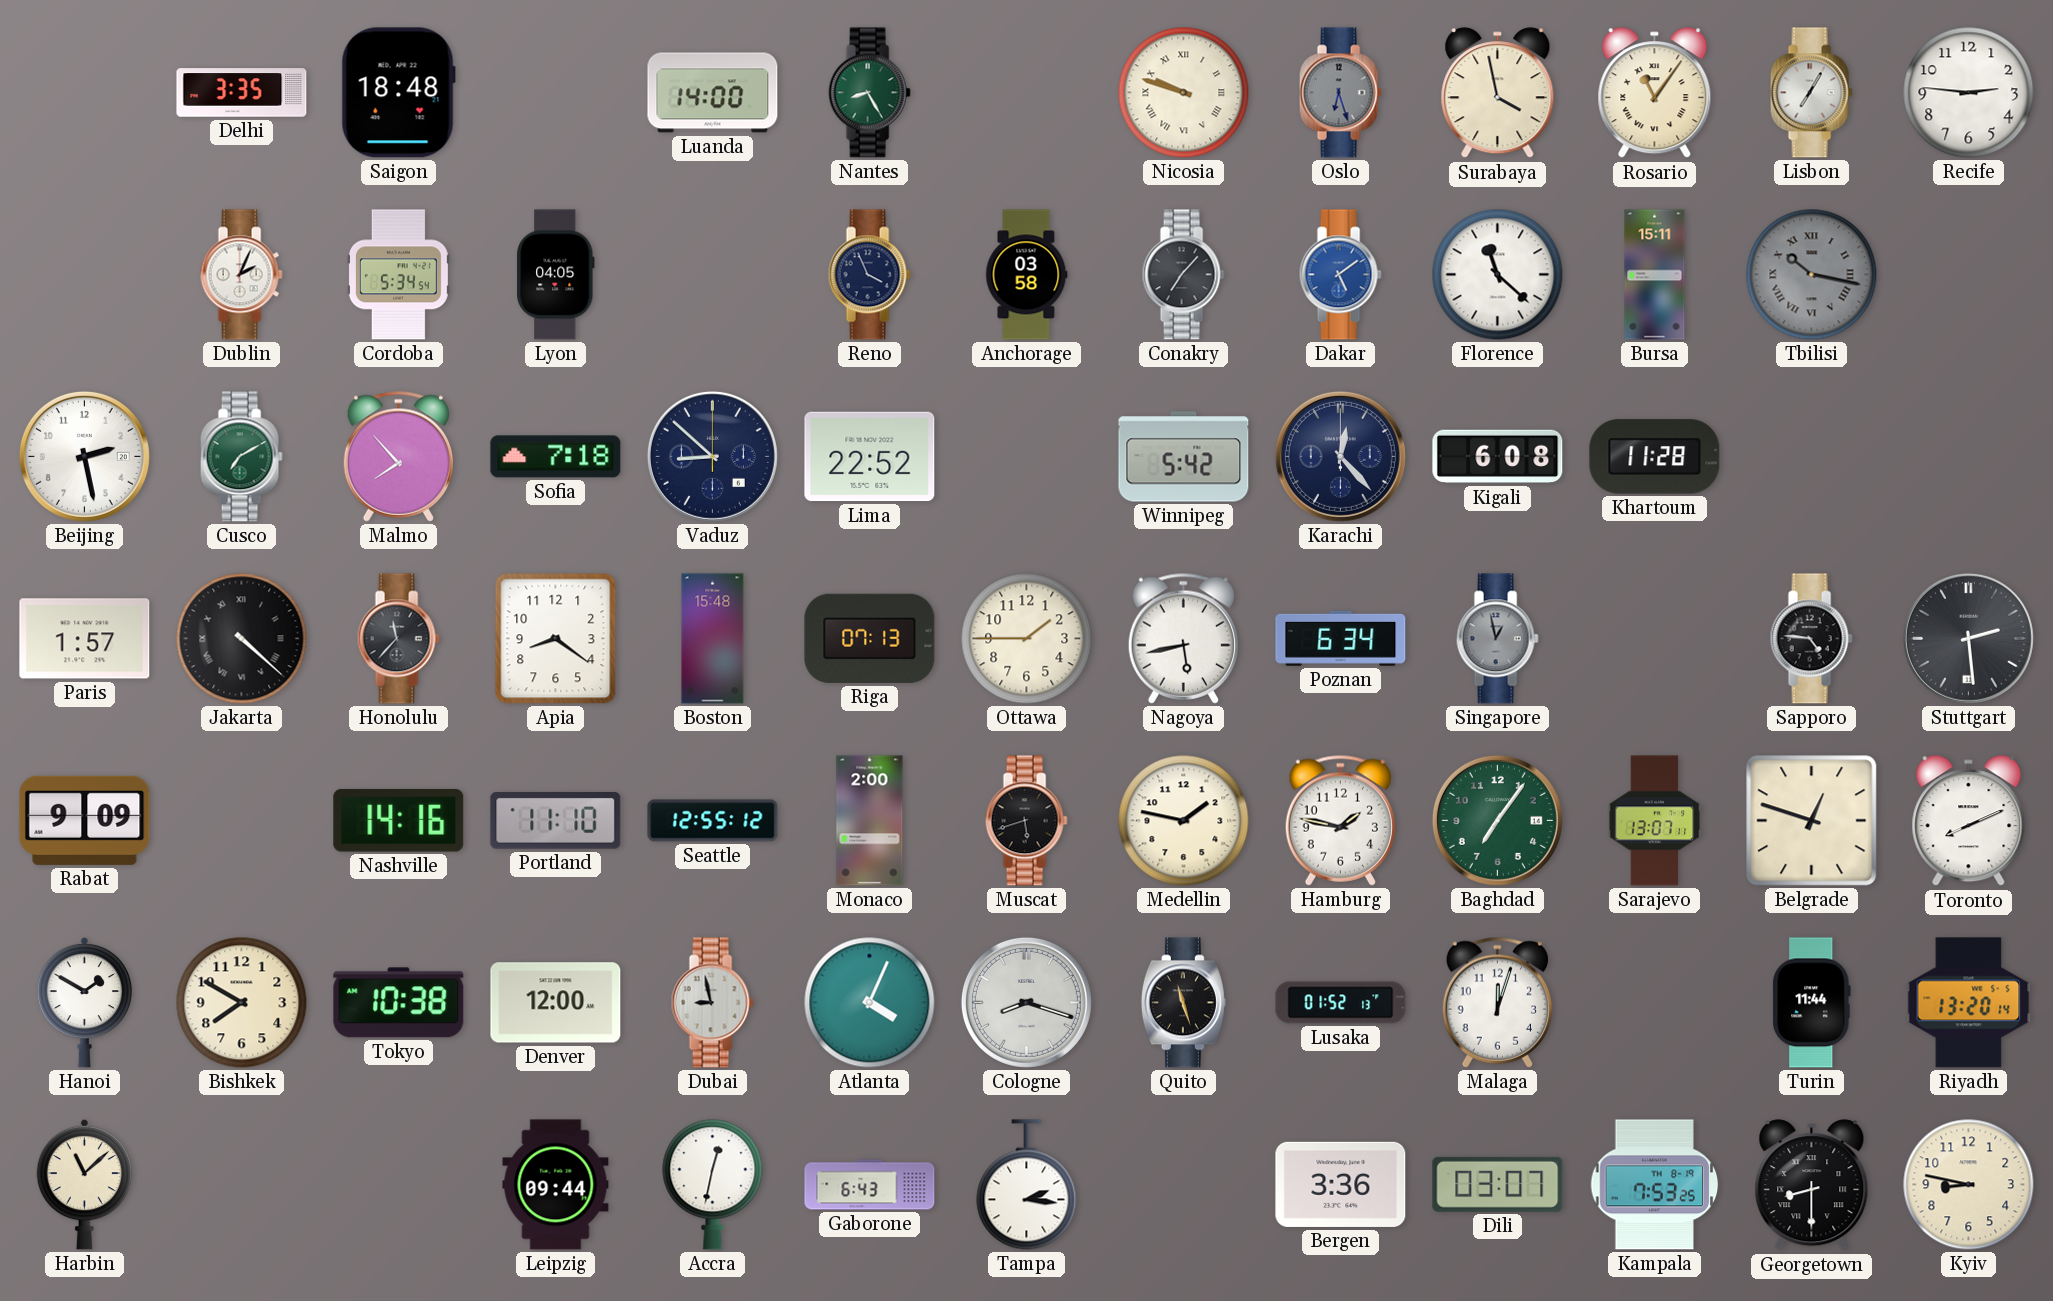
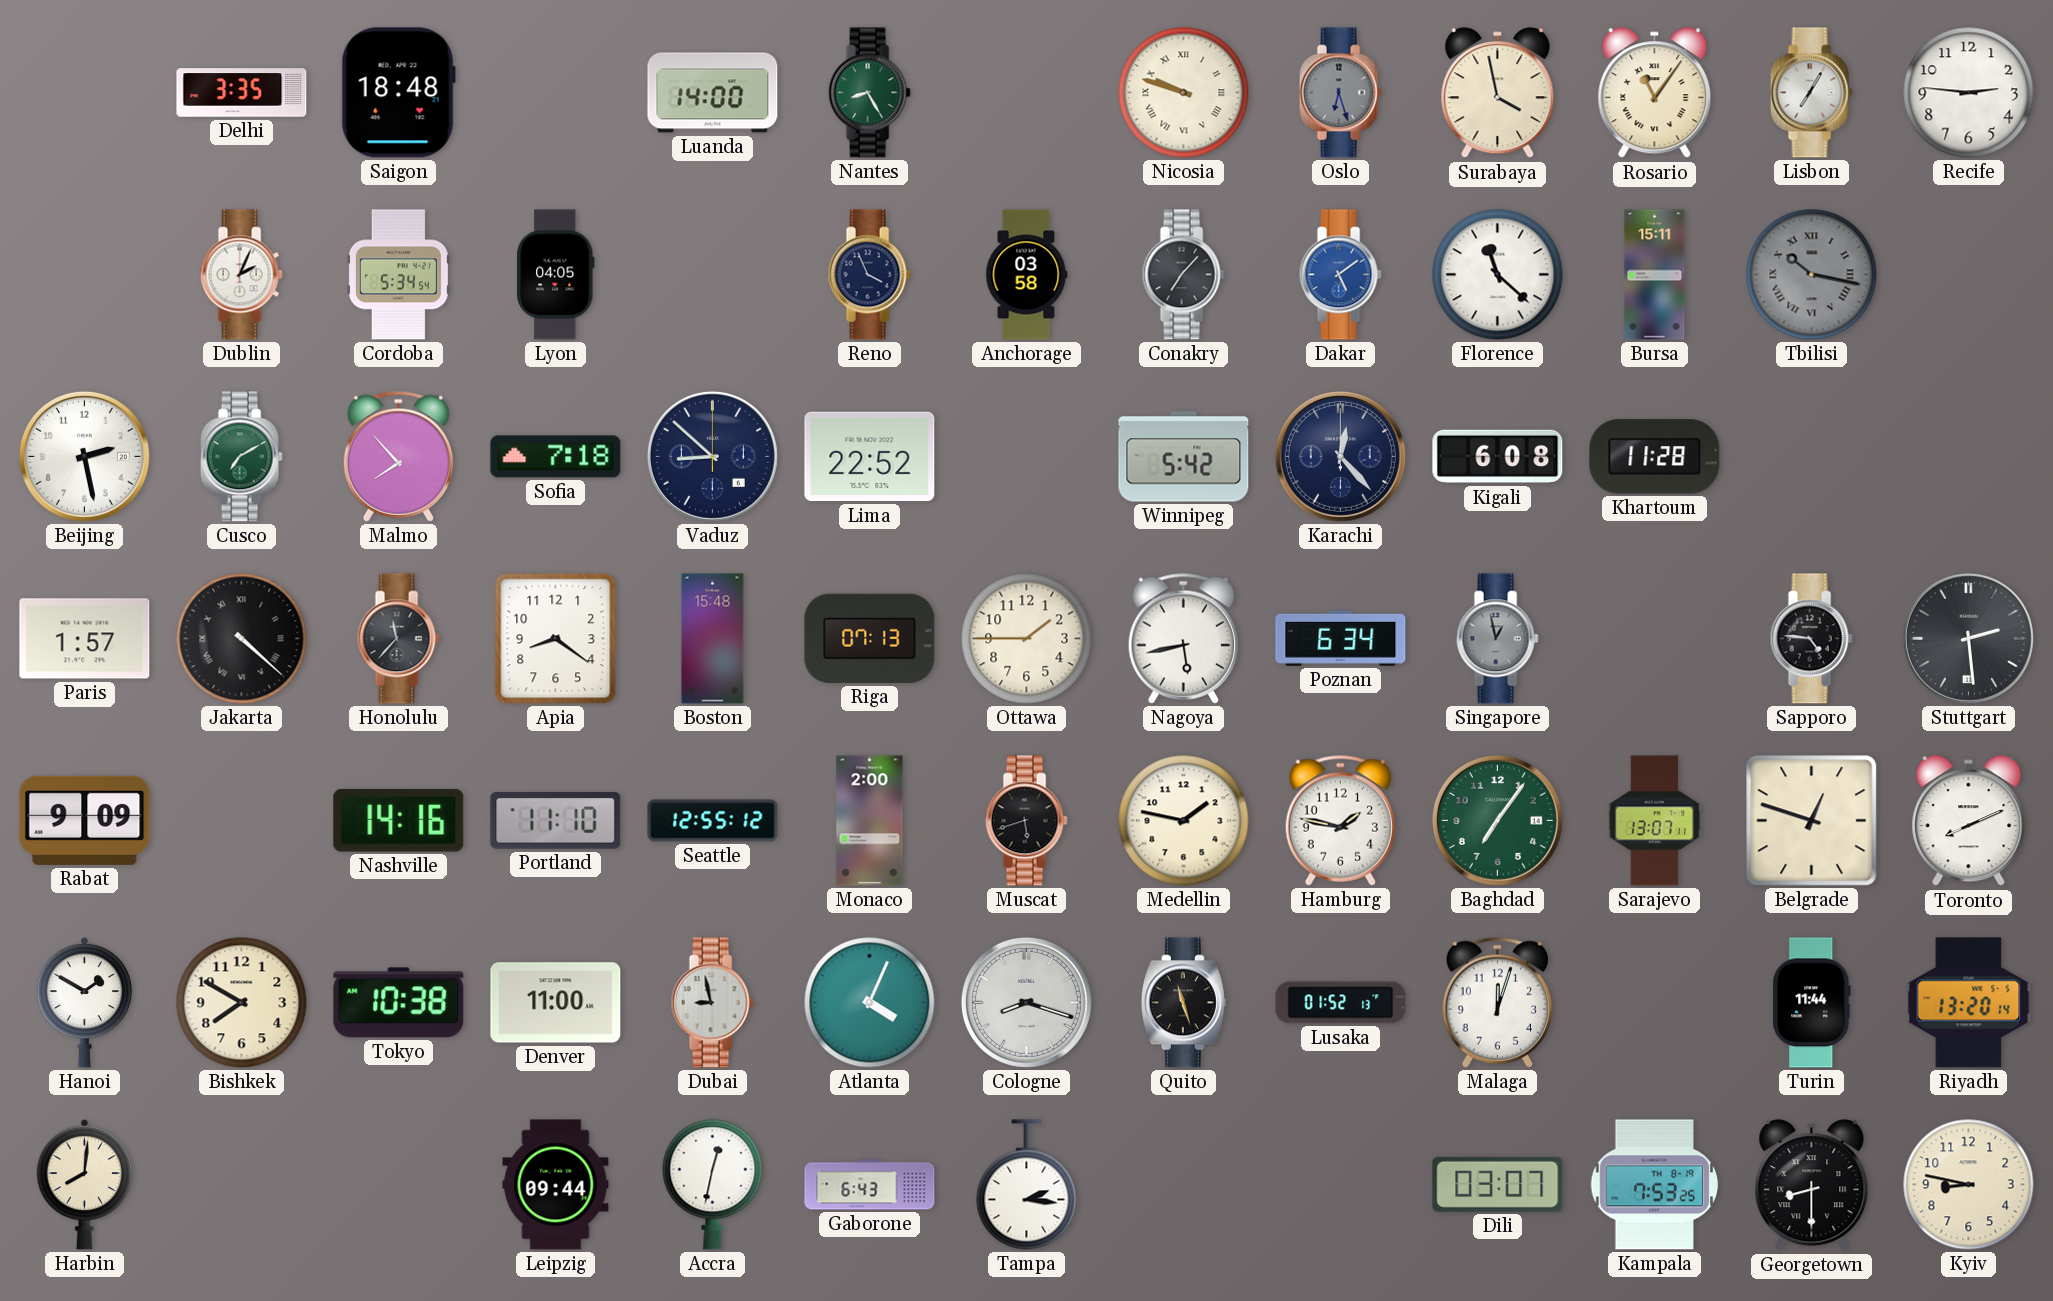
Denver: 12:00 -> 11:00
Harbin: 11:08 -> 8:01
Bergen: 3:36 -> none
